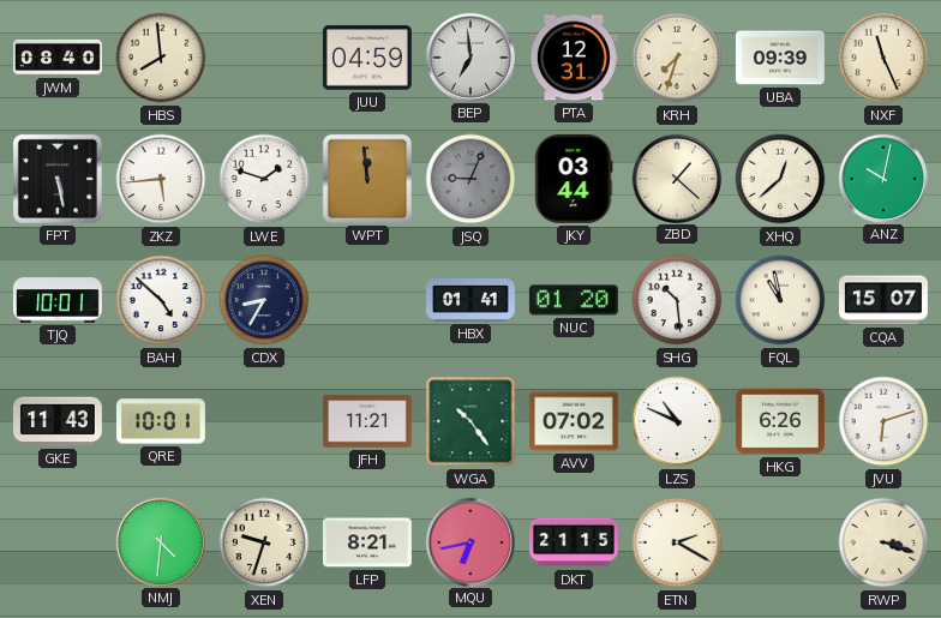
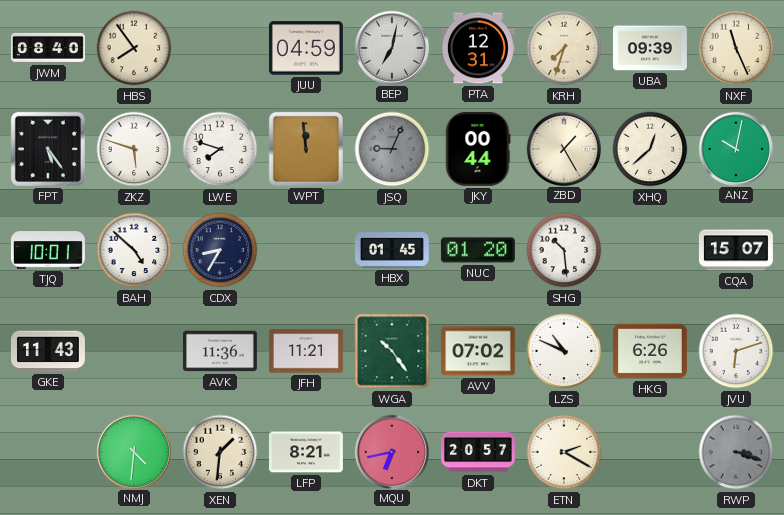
HBS: 7:59 -> 7:54
BEP: 6:59 -> 7:02
FPT: 5:28 -> 5:24
ZKZ: 5:44 -> 5:48
LWE: 1:48 -> 7:48
JKY: 03:44 -> 00:44
ZBD: 1:22 -> 1:25
HBX: 01:41 -> 01:45
FQL: 10:58 -> none
QRE: 10:01 -> none
AVK: none -> 11:36
XEN: 9:33 -> 1:31
DKT: 21:15 -> 20:57
RWP dial: cream -> grey
